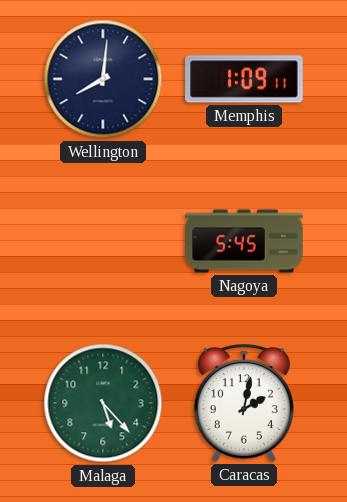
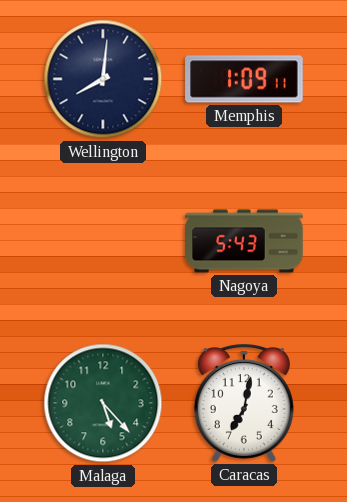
Nagoya: 5:45 -> 5:43
Caracas: 2:02 -> 7:02
